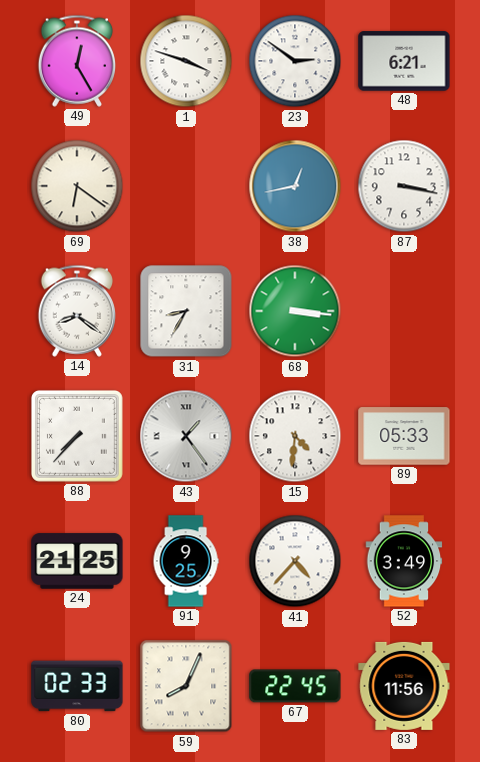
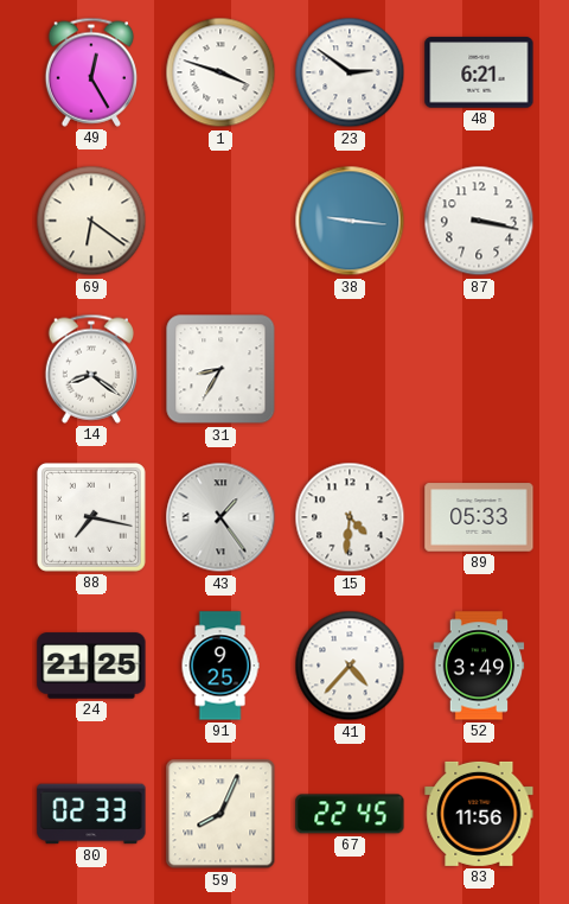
38: 12:43 -> 9:16
68: 3:16 -> none
88: 7:37 -> 7:17
